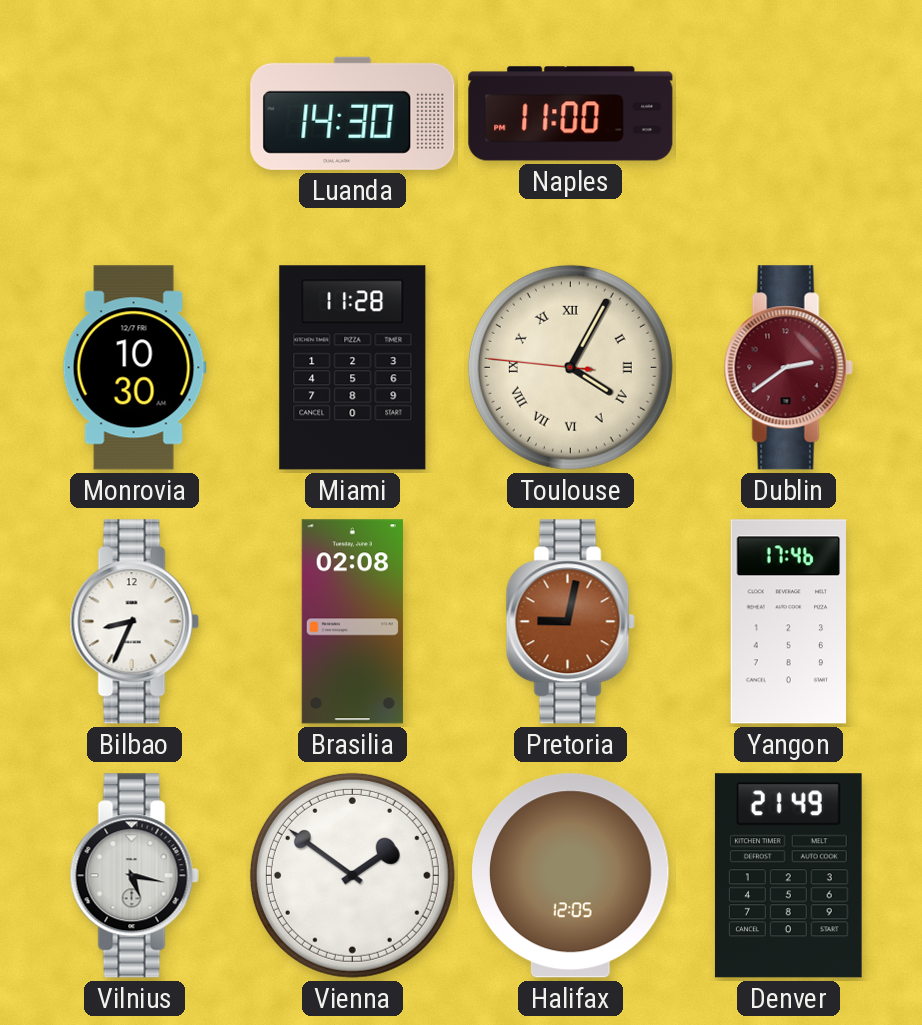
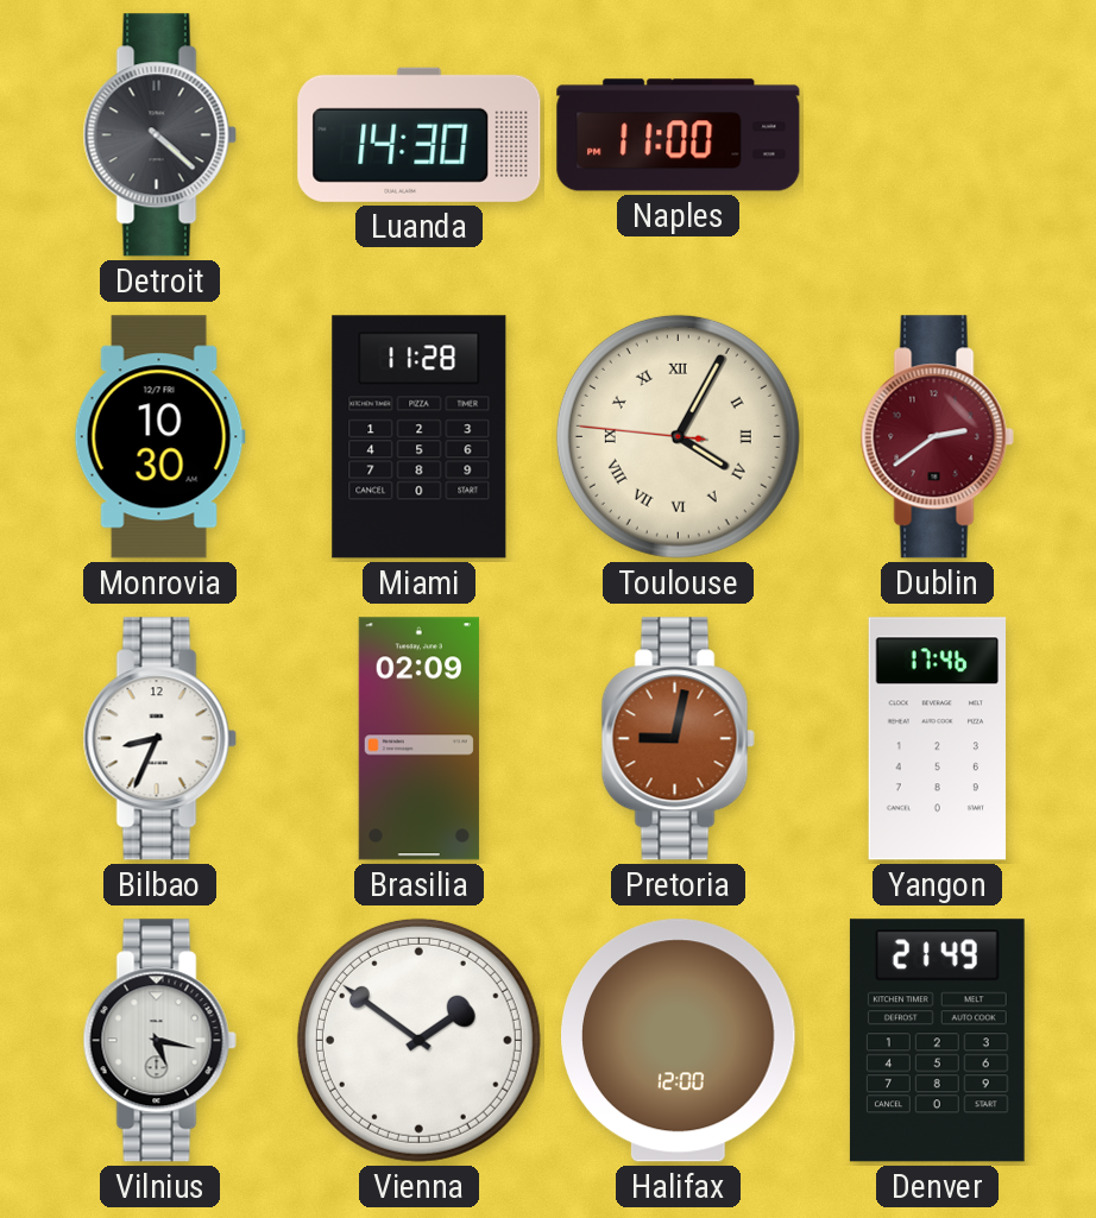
Detroit: none -> 4:22
Brasilia: 02:08 -> 02:09
Halifax: 12:05 -> 12:00
